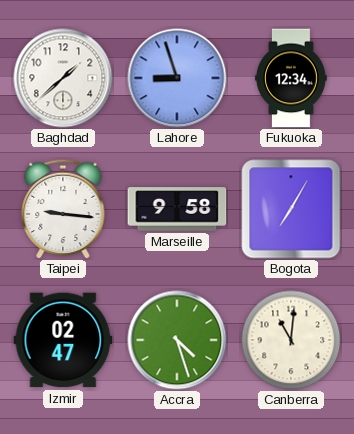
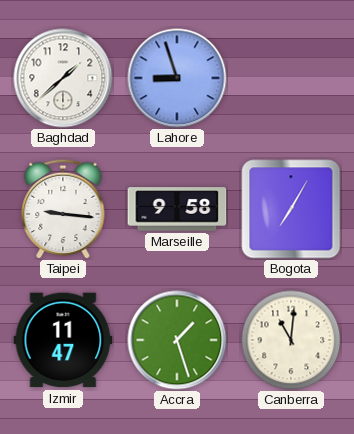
Fukuoka: 12:34 -> none
Izmir: 02:47 -> 11:47
Accra: 4:27 -> 1:27
